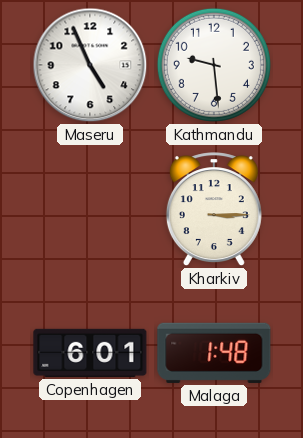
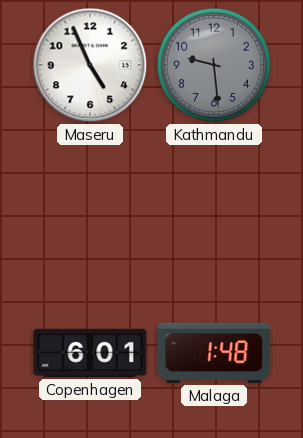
Kathmandu dial: white -> grey
Kharkiv: 3:15 -> none
